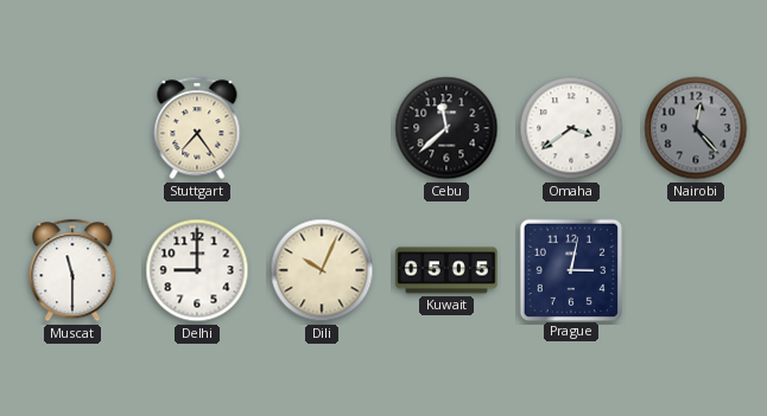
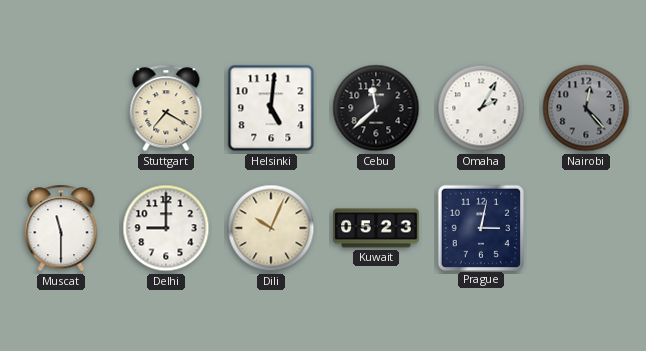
Stuttgart: 7:24 -> 7:20
Helsinki: none -> 5:01
Omaha: 3:39 -> 2:05
Kuwait: 05:05 -> 05:23
